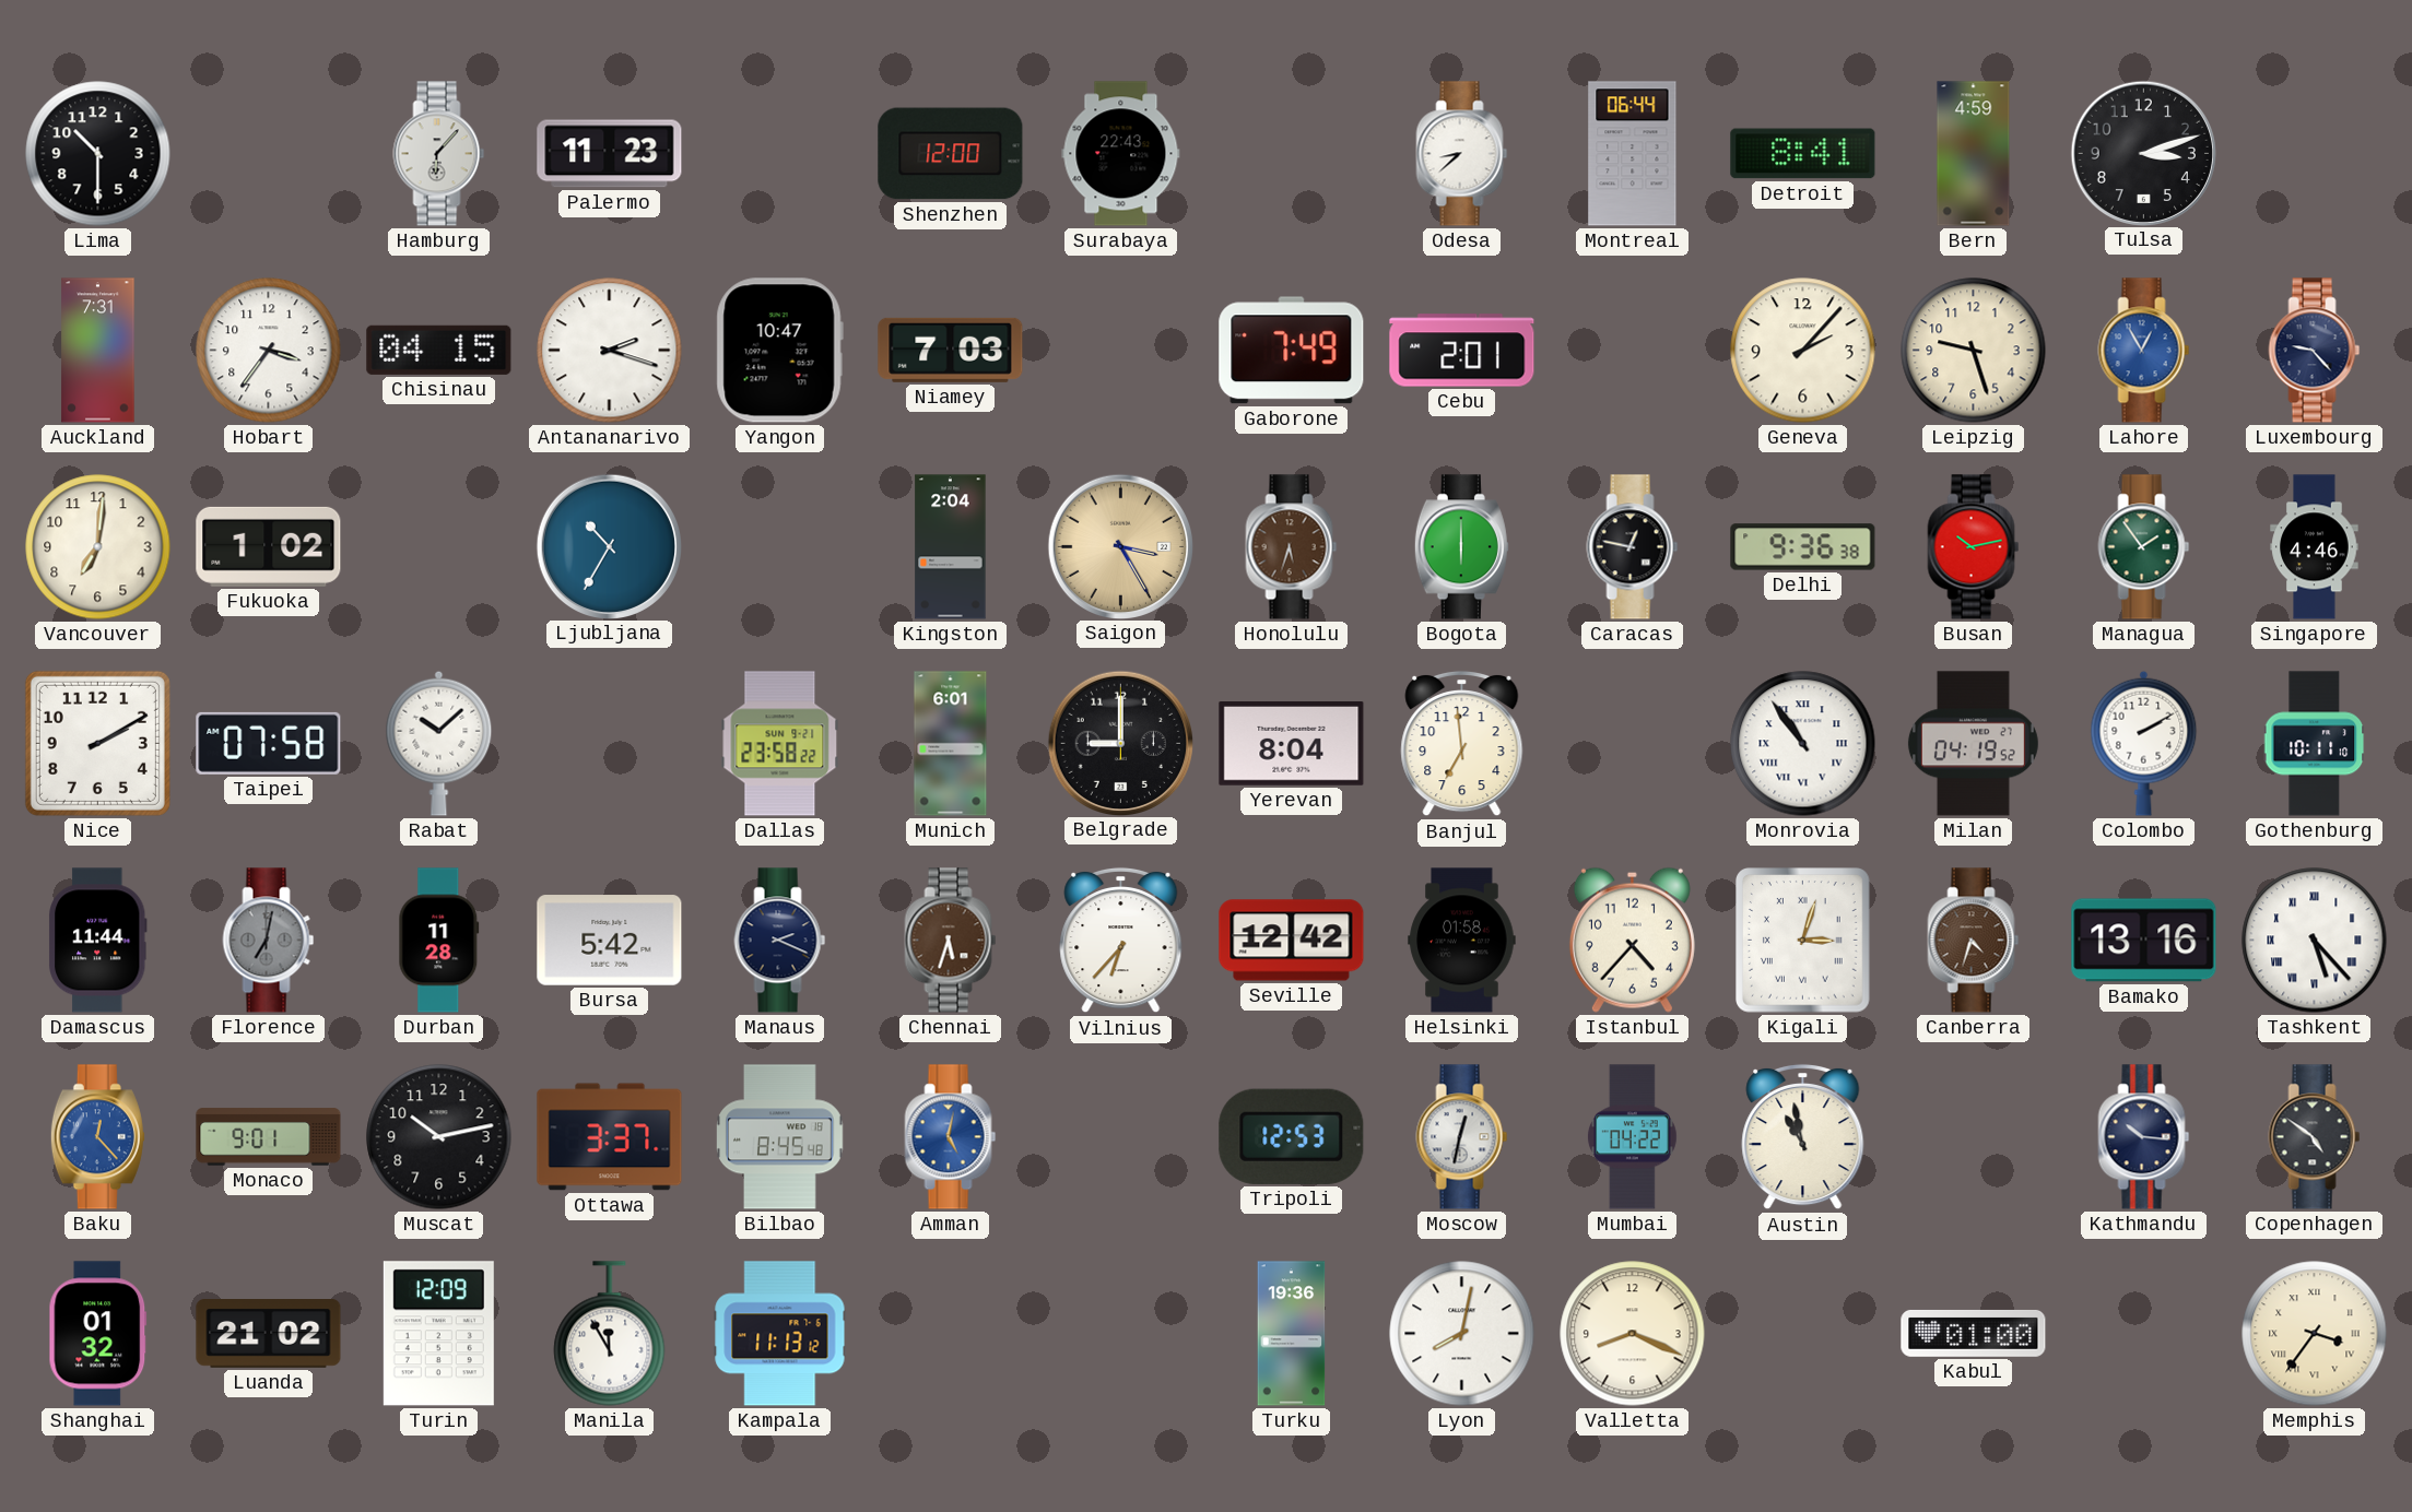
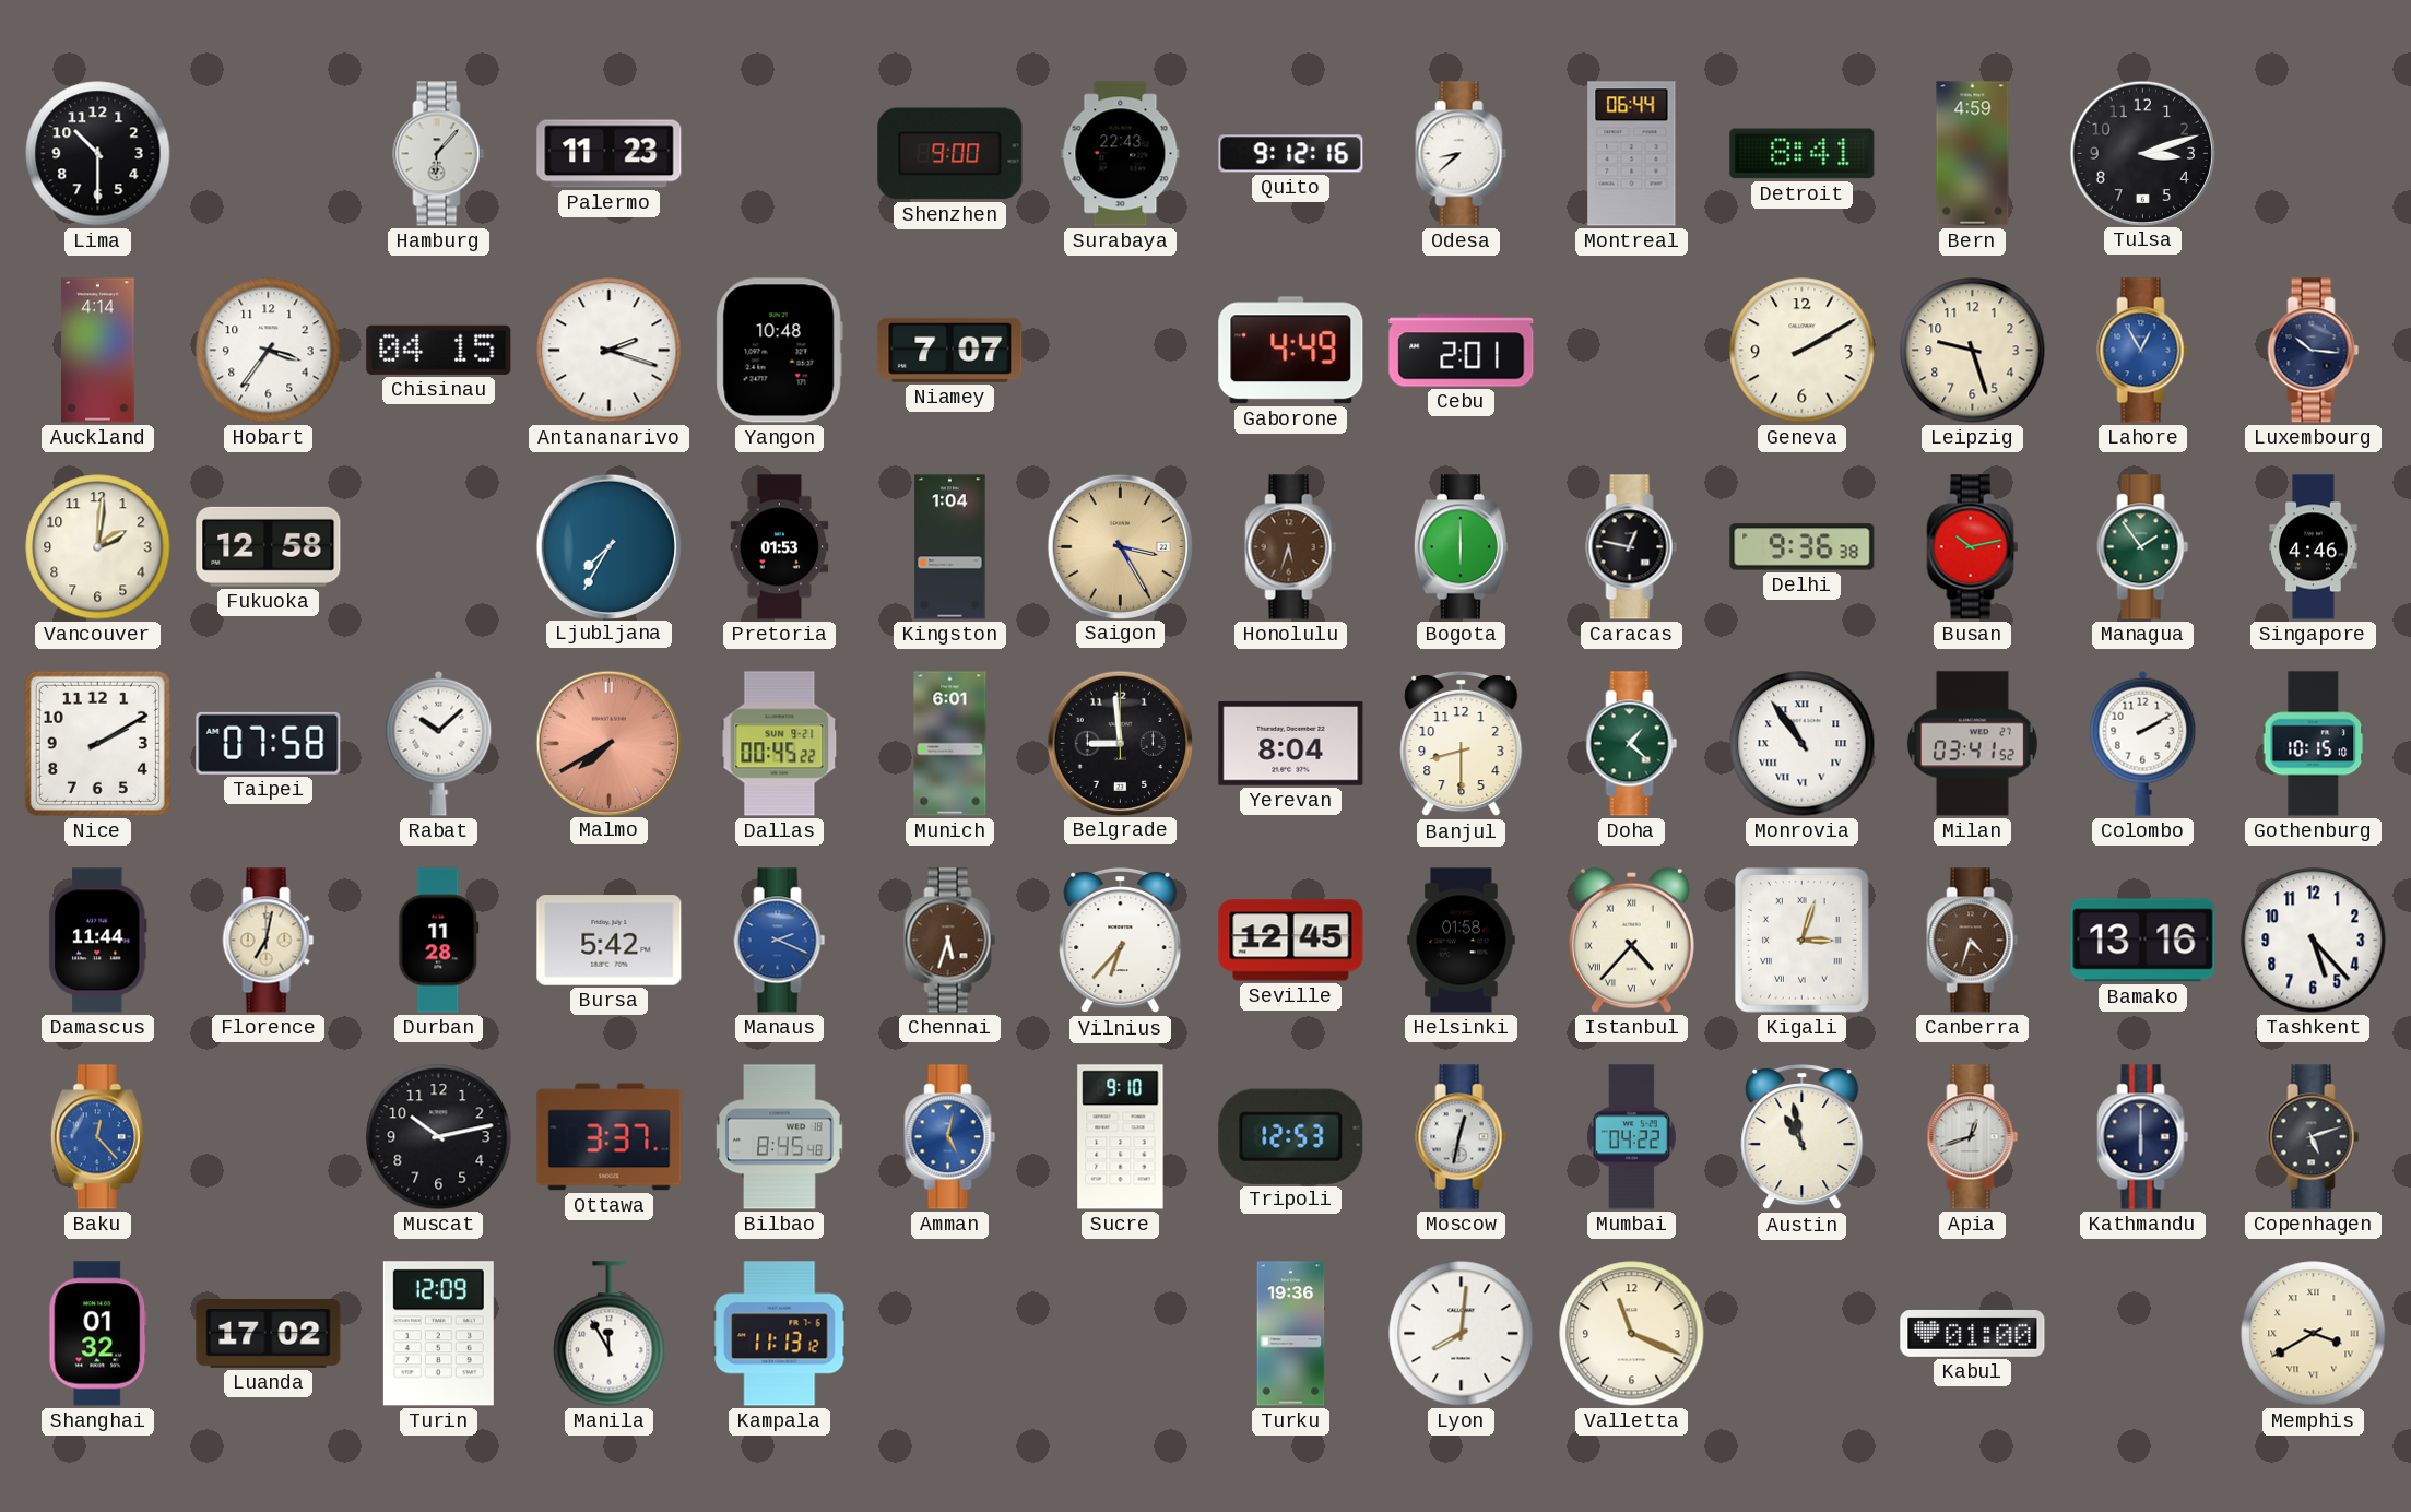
Shenzhen: 12:00 -> 9:00
Quito: none -> 9:12
Auckland: 7:31 -> 4:14
Yangon: 10:47 -> 10:48
Niamey: 7:03 -> 7:07
Gaborone: 7:49 -> 4:49
Geneva: 2:07 -> 2:10
Luxembourg: 9:23 -> 10:16
Vancouver: 7:01 -> 2:01
Fukuoka: 1:02 -> 12:58
Ljubljana: 10:35 -> 7:35
Pretoria: none -> 01:53
Kingston: 2:04 -> 1:04
Malmo: none -> 7:40
Dallas: 23:58 -> 00:45
Belgrade: 9:00 -> 8:59
Banjul: 6:59 -> 8:30
Doha: none -> 1:22
Milan: 04:19 -> 03:41
Gothenburg: 10:11 -> 10:15
Florence dial: grey -> cream
Manaus dial: navy -> blue
Seville: 12:42 -> 12:45
Istanbul numerals: Arabic -> Roman
Tashkent numerals: Roman -> Arabic
Monaco: 9:01 -> none
Sucre: none -> 9:10
Apia: none -> 12:42
Kathmandu: 10:16 -> 6:00
Copenhagen: 4:51 -> 5:12
Luanda: 21:02 -> 17:02
Lyon: 8:02 -> 8:01
Valletta: 8:19 -> 11:19
Memphis: 3:36 -> 3:40
